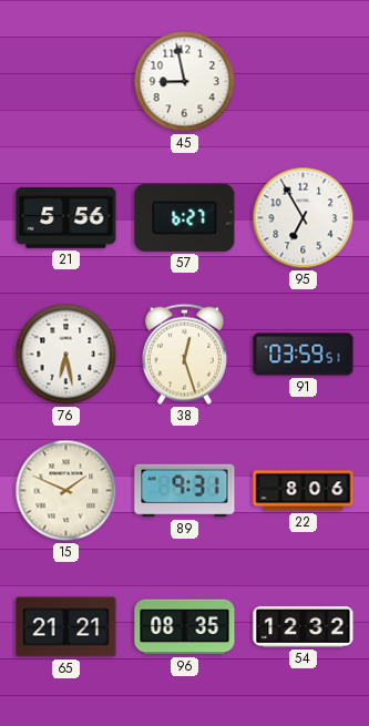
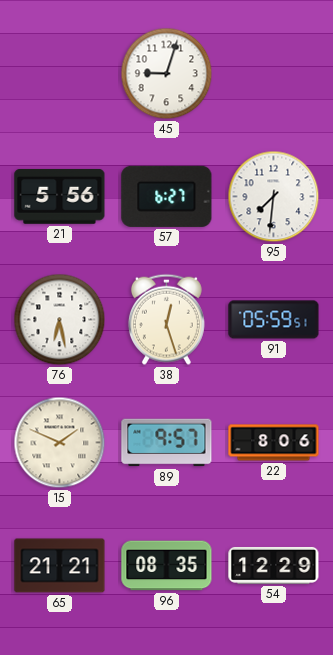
45: 8:58 -> 9:03
95: 6:55 -> 7:31
91: 03:59 -> 05:59
89: 9:31 -> 9:57
54: 12:32 -> 12:29
